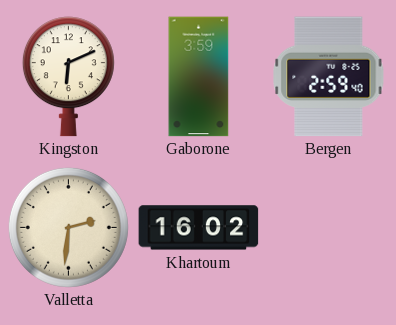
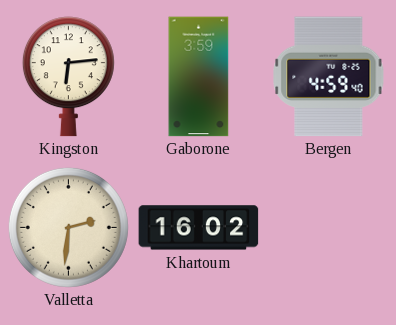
Kingston: 6:11 -> 6:14
Bergen: 2:59 -> 4:59
